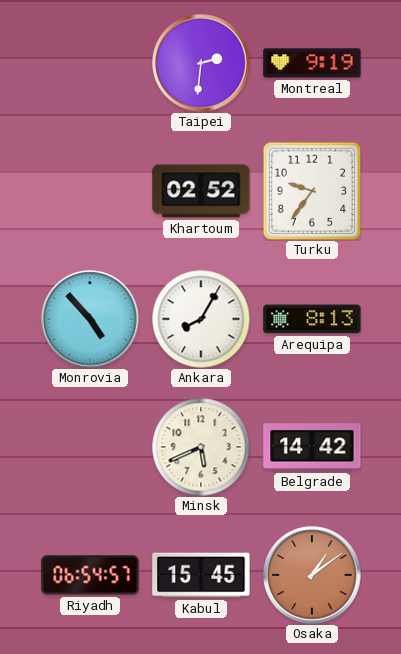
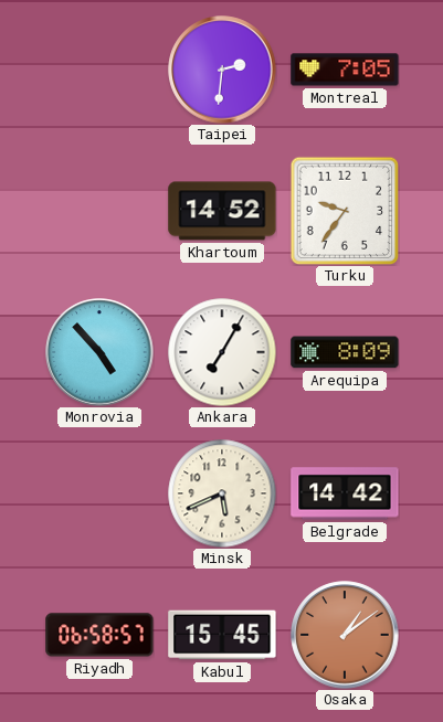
Montreal: 9:19 -> 7:05
Khartoum: 02:52 -> 14:52
Ankara: 8:05 -> 7:05
Arequipa: 8:13 -> 8:09
Riyadh: 06:54 -> 06:58
